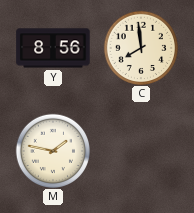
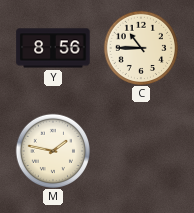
C: 7:59 -> 10:45
